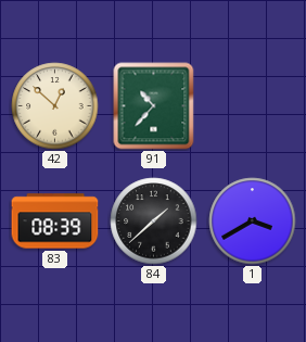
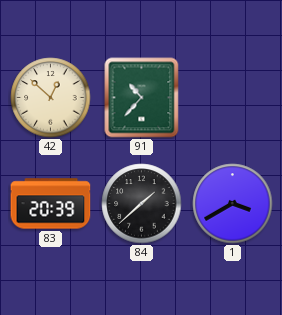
83: 08:39 -> 20:39
